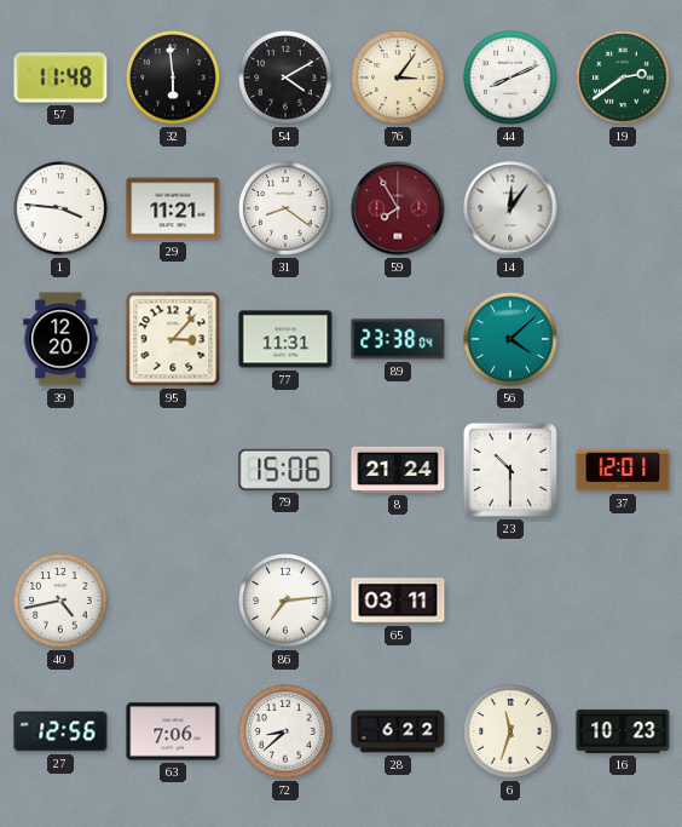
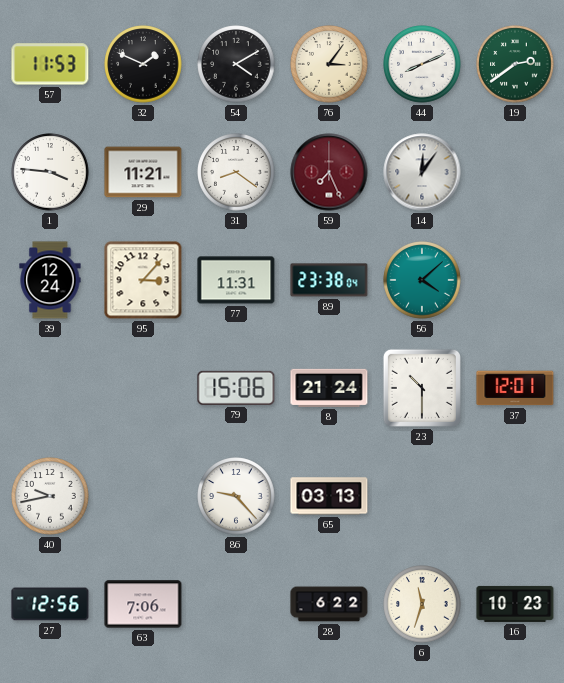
57: 11:48 -> 11:53
32: 5:59 -> 1:49
59: 7:55 -> 7:26
39: 12:20 -> 12:24
40: 4:43 -> 9:43
86: 7:14 -> 9:23
65: 03:11 -> 03:13
72: 8:38 -> none
